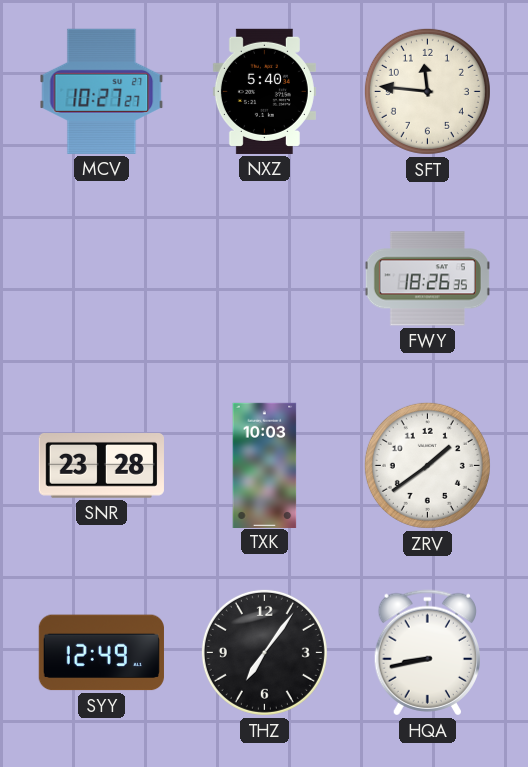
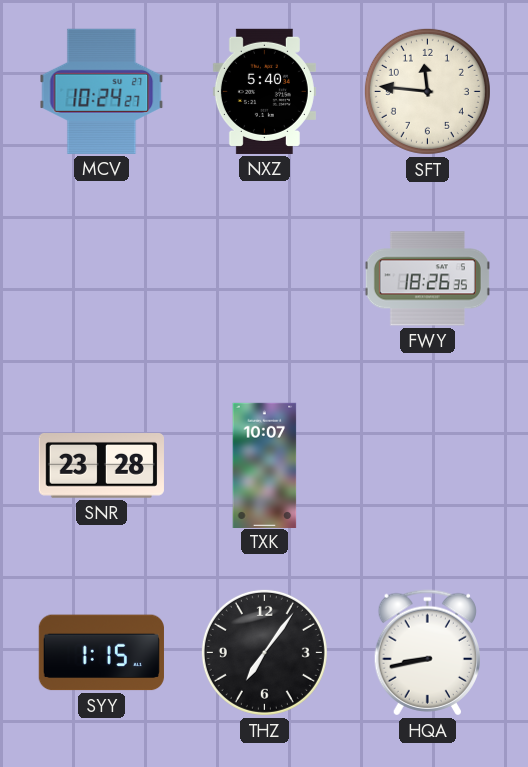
MCV: 10:27 -> 10:24
TXK: 10:03 -> 10:07
ZRV: 1:39 -> none
SYY: 12:49 -> 1:15
